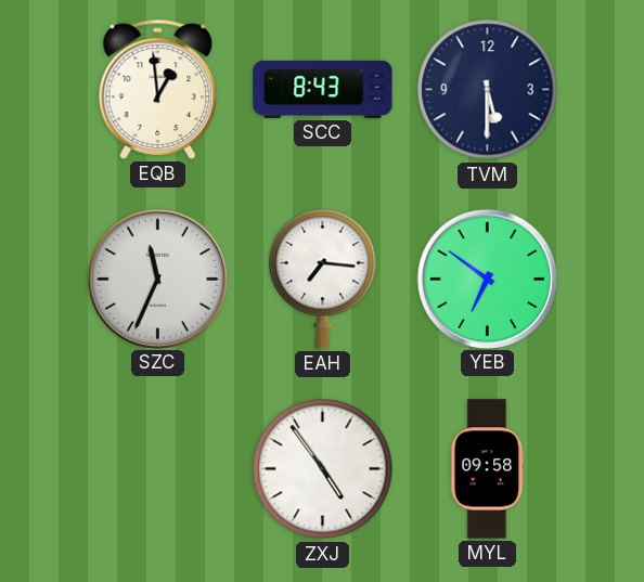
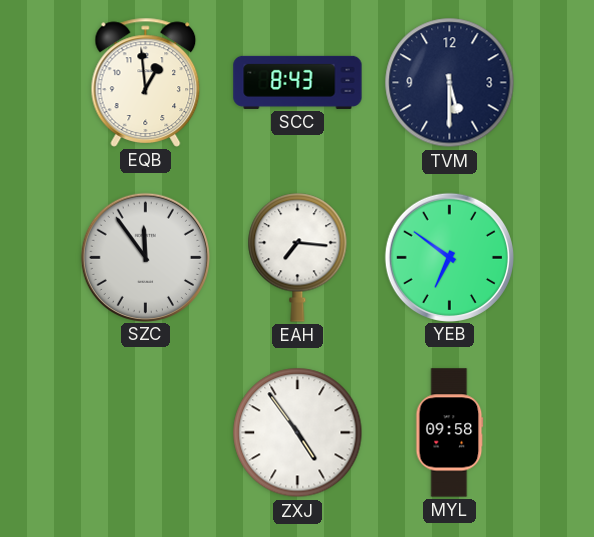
SZC: 11:34 -> 11:54
